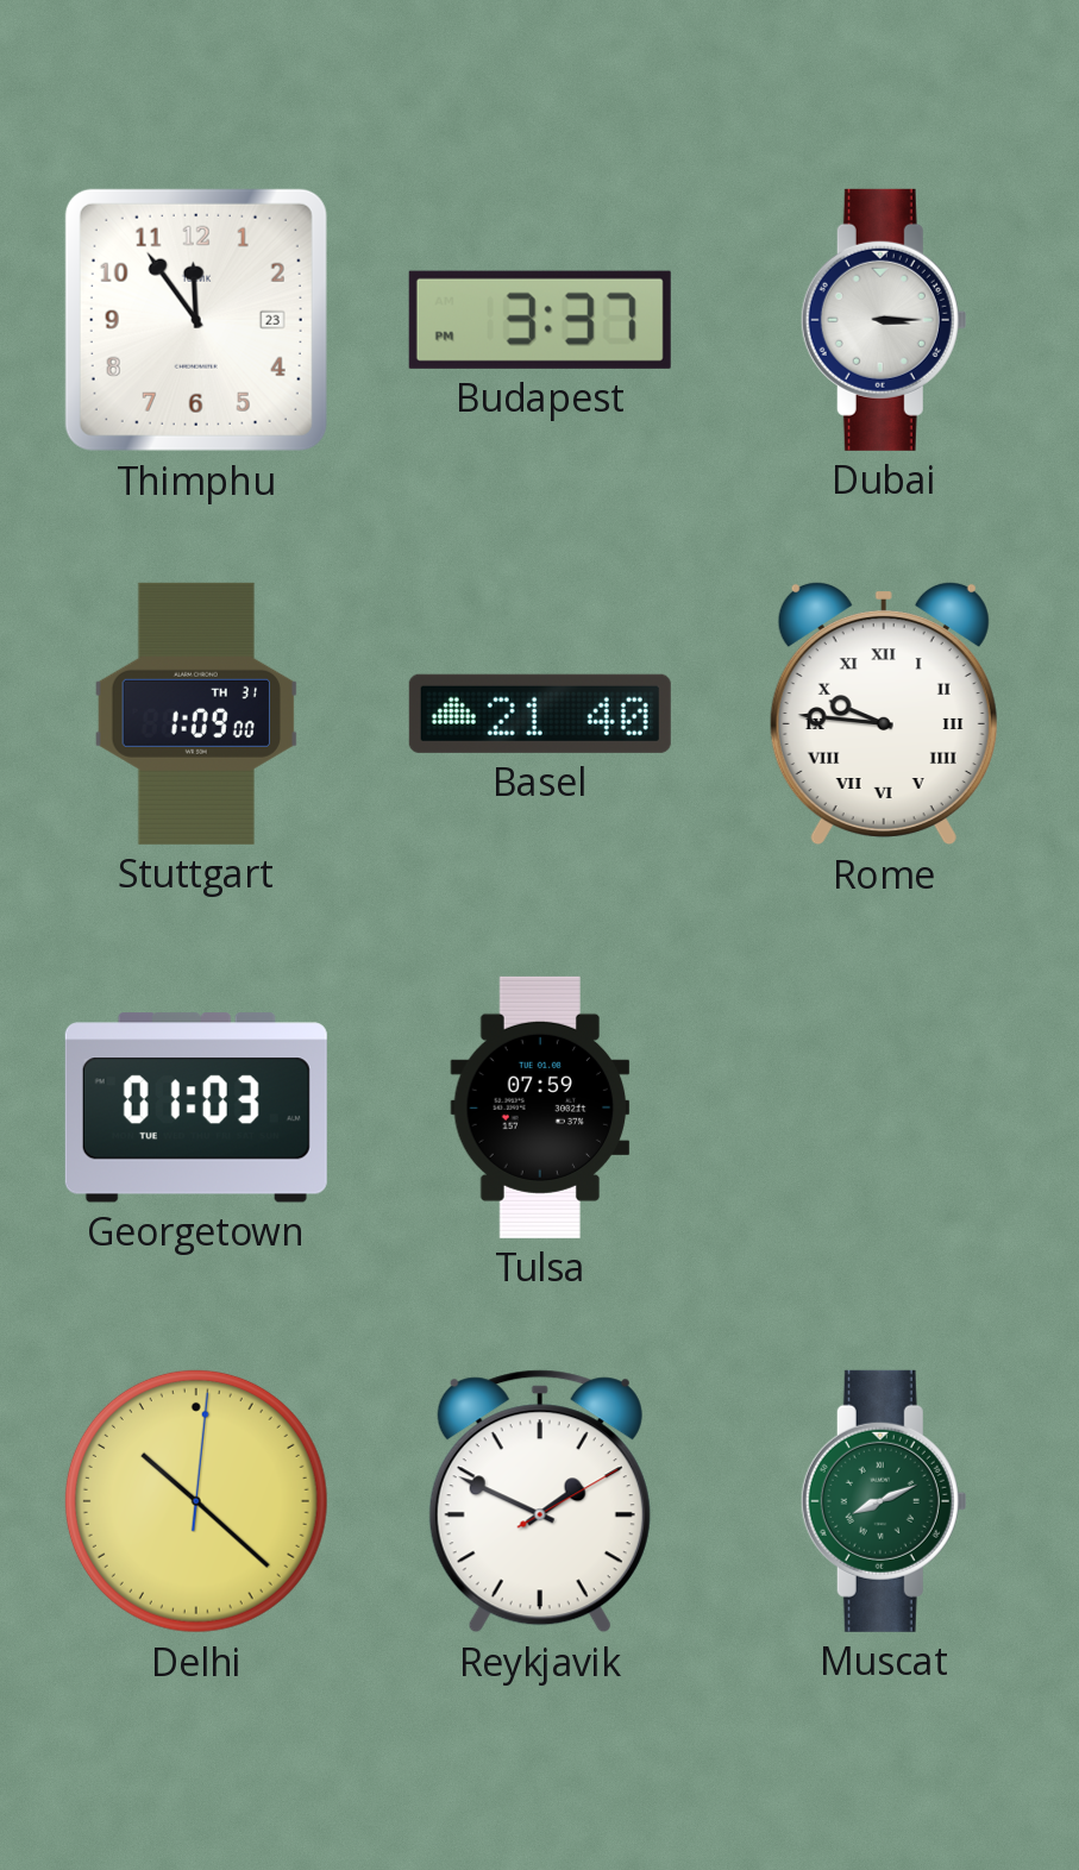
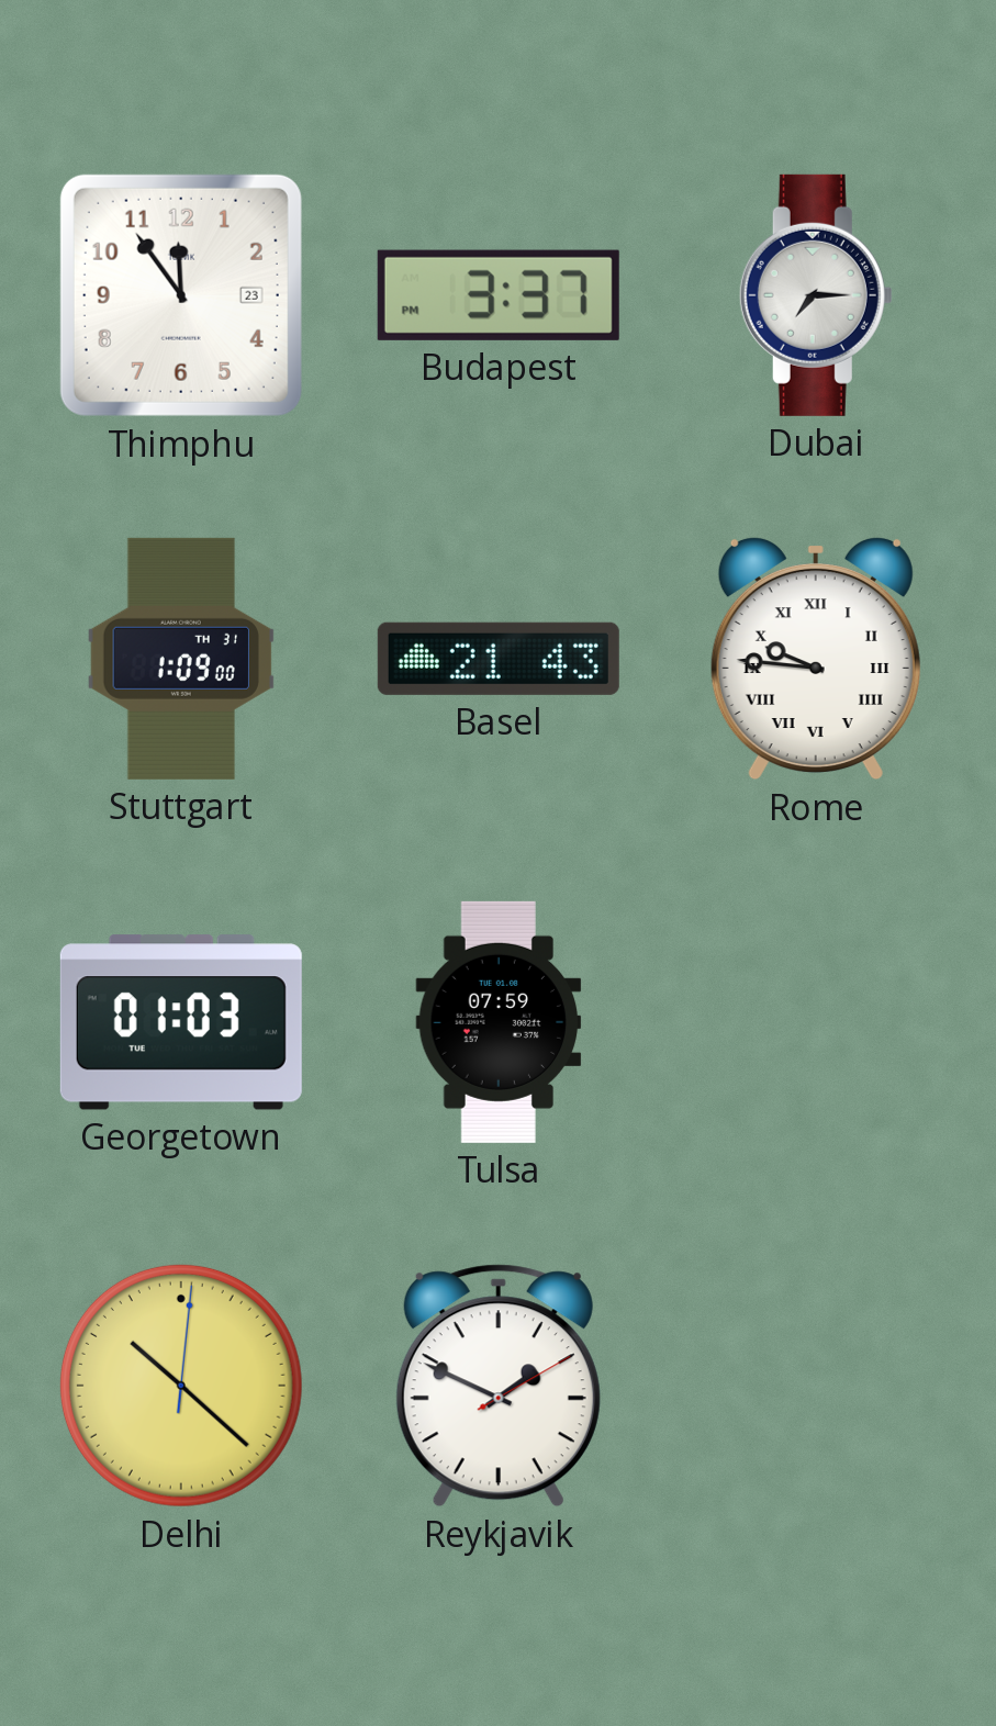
Dubai: 3:15 -> 7:15
Basel: 21:40 -> 21:43
Muscat: 8:11 -> none
